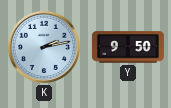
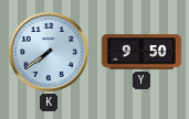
K: 2:13 -> 7:39
